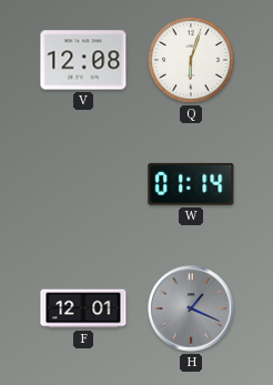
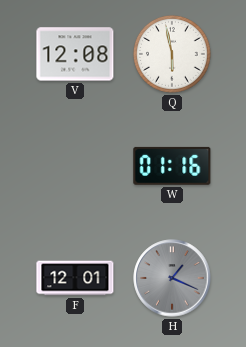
Q: 6:03 -> 5:58
W: 01:14 -> 01:16
